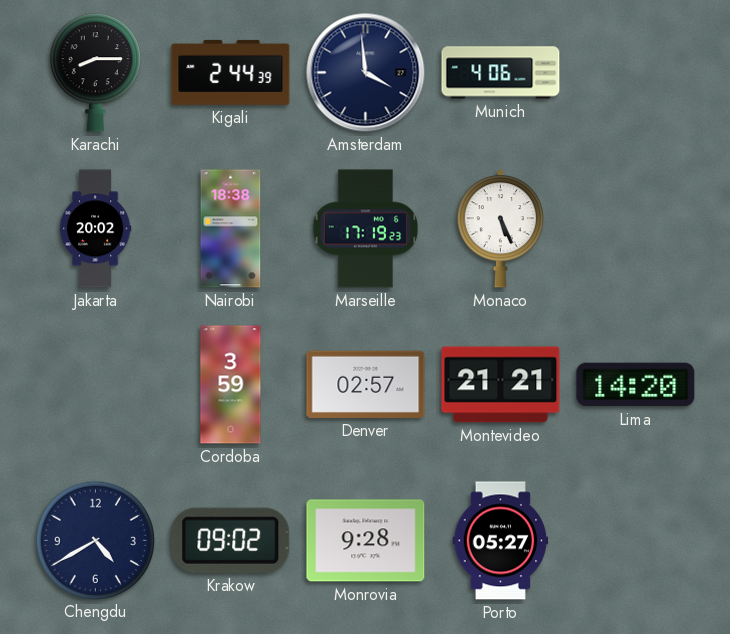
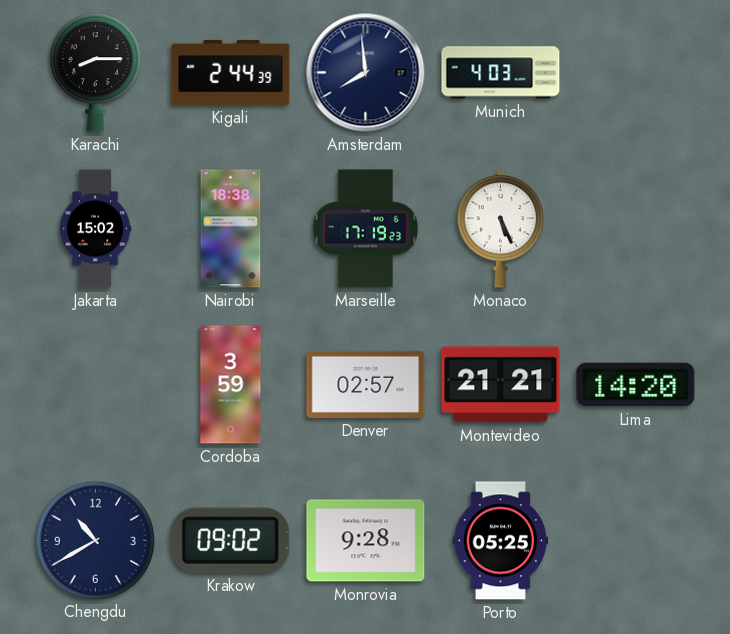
Amsterdam: 3:59 -> 7:59
Munich: 4:06 -> 4:03
Jakarta: 20:02 -> 15:02
Chengdu: 4:40 -> 10:40
Porto: 05:27 -> 05:25
